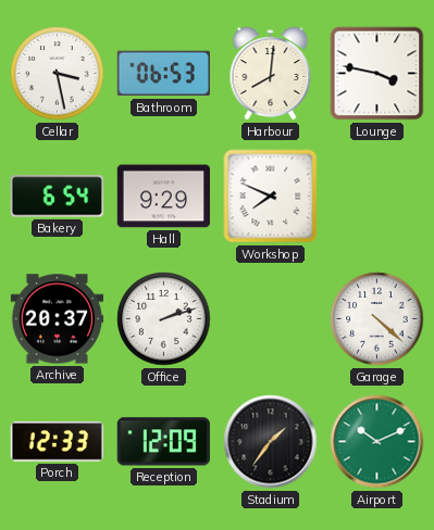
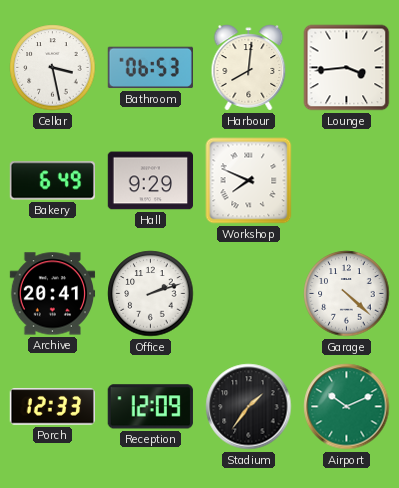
Lounge: 3:47 -> 3:44
Bakery: 6:54 -> 6:49
Archive: 20:37 -> 20:41
